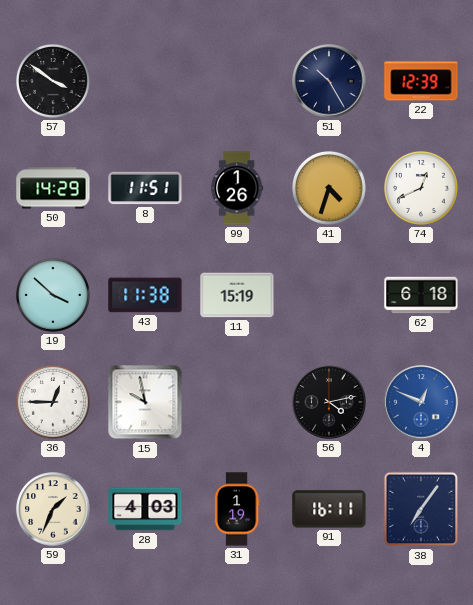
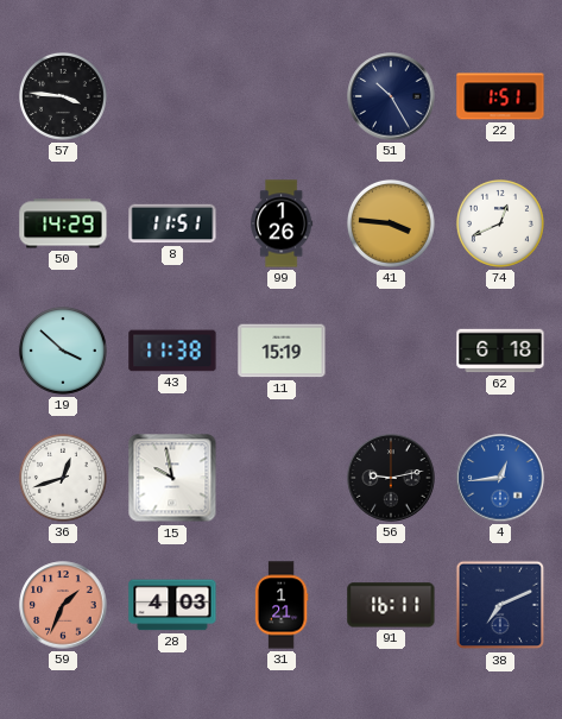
57: 3:51 -> 3:46
22: 12:39 -> 1:51
41: 4:33 -> 3:46
36: 12:45 -> 12:42
56: 4:13 -> 9:13
4: 12:49 -> 12:44
59 dial: cream -> salmon
31: 1:19 -> 1:21
38: 7:06 -> 7:11
